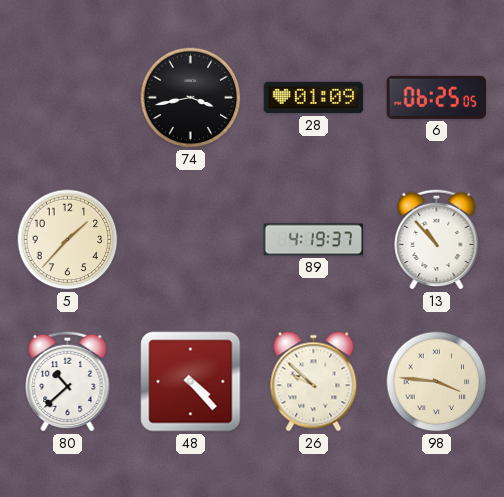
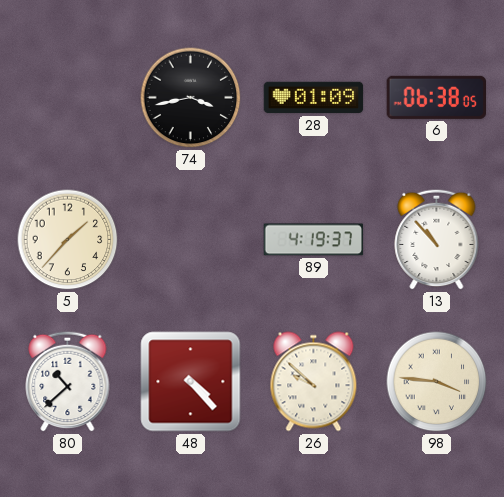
6: 06:25 -> 06:38
